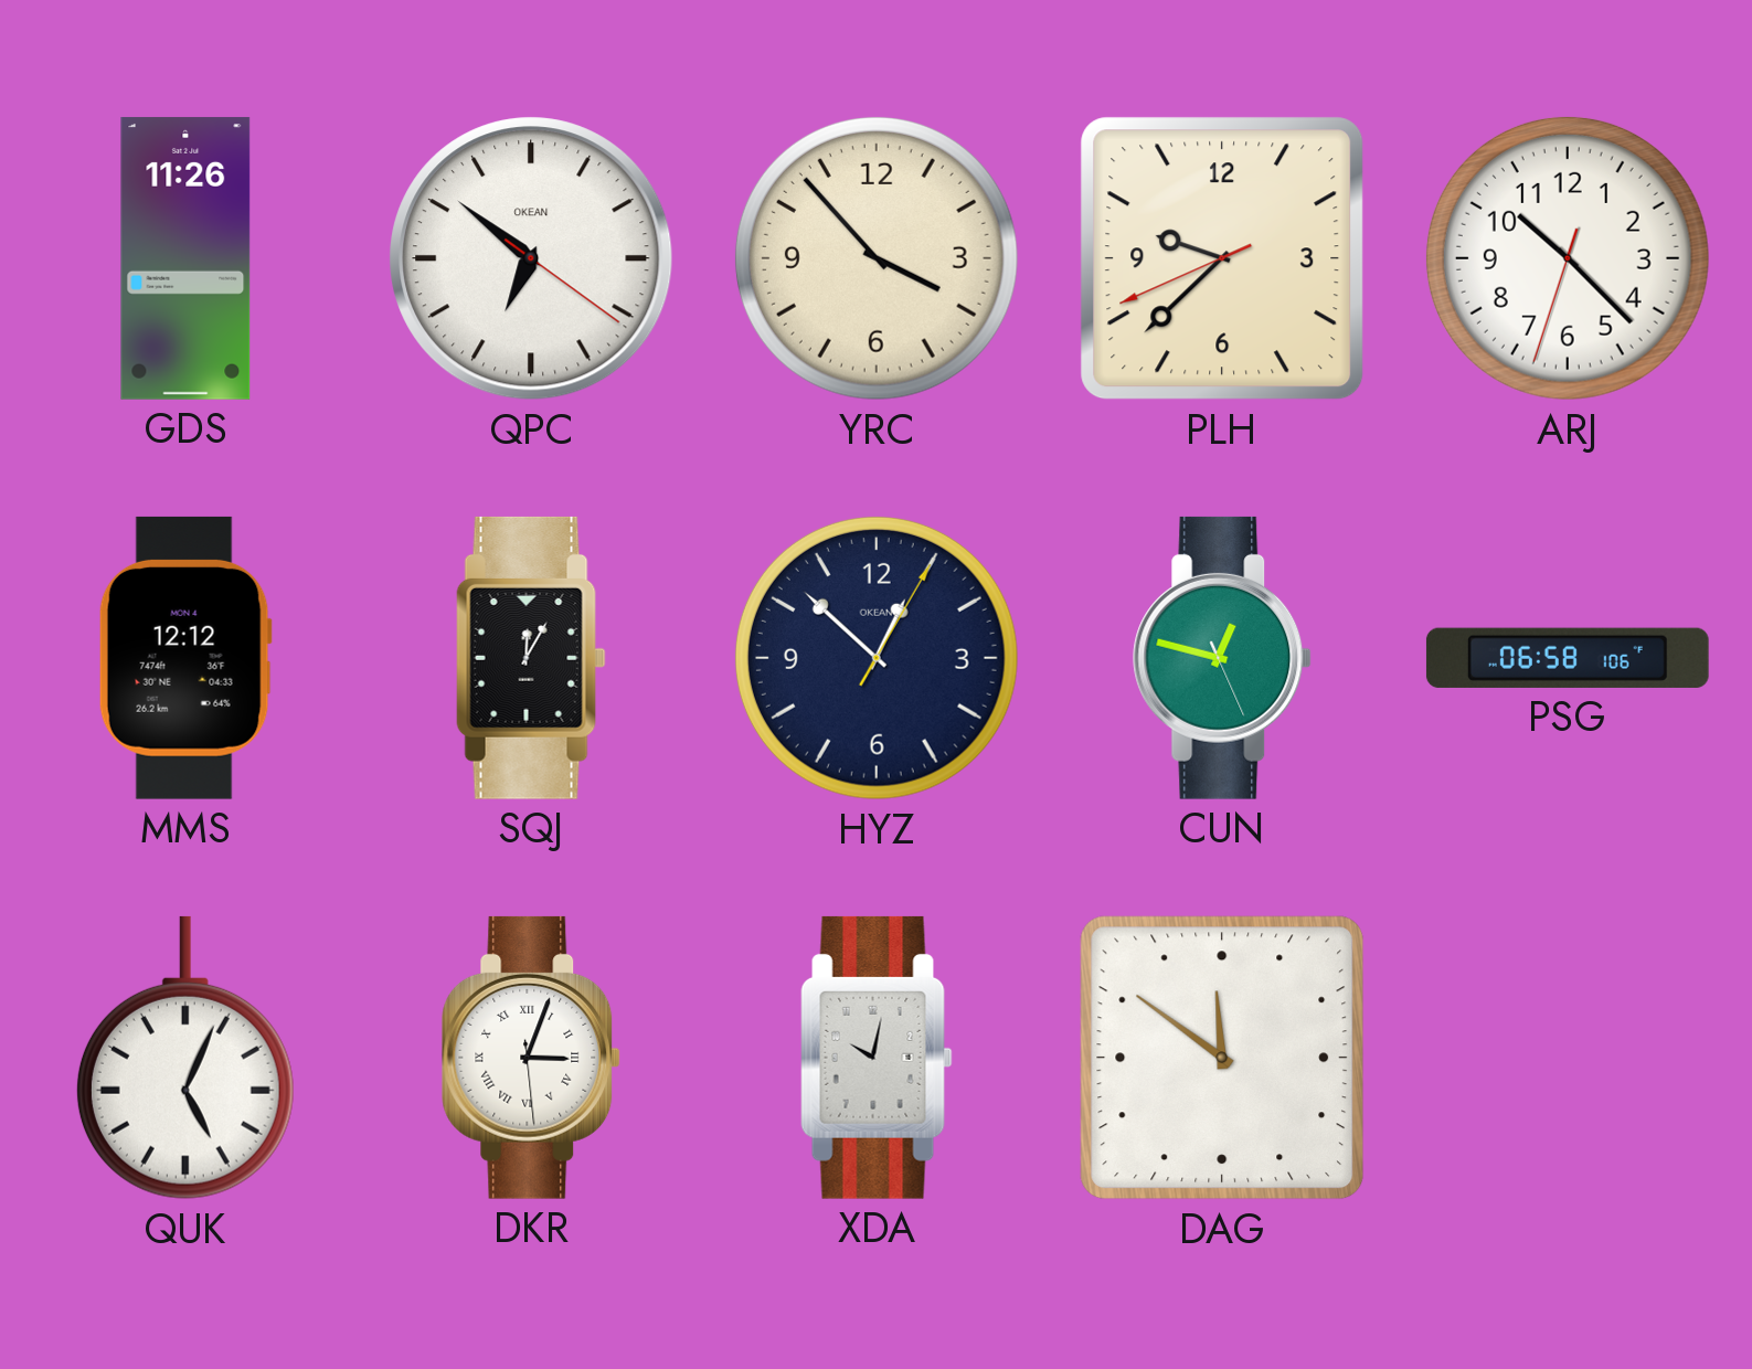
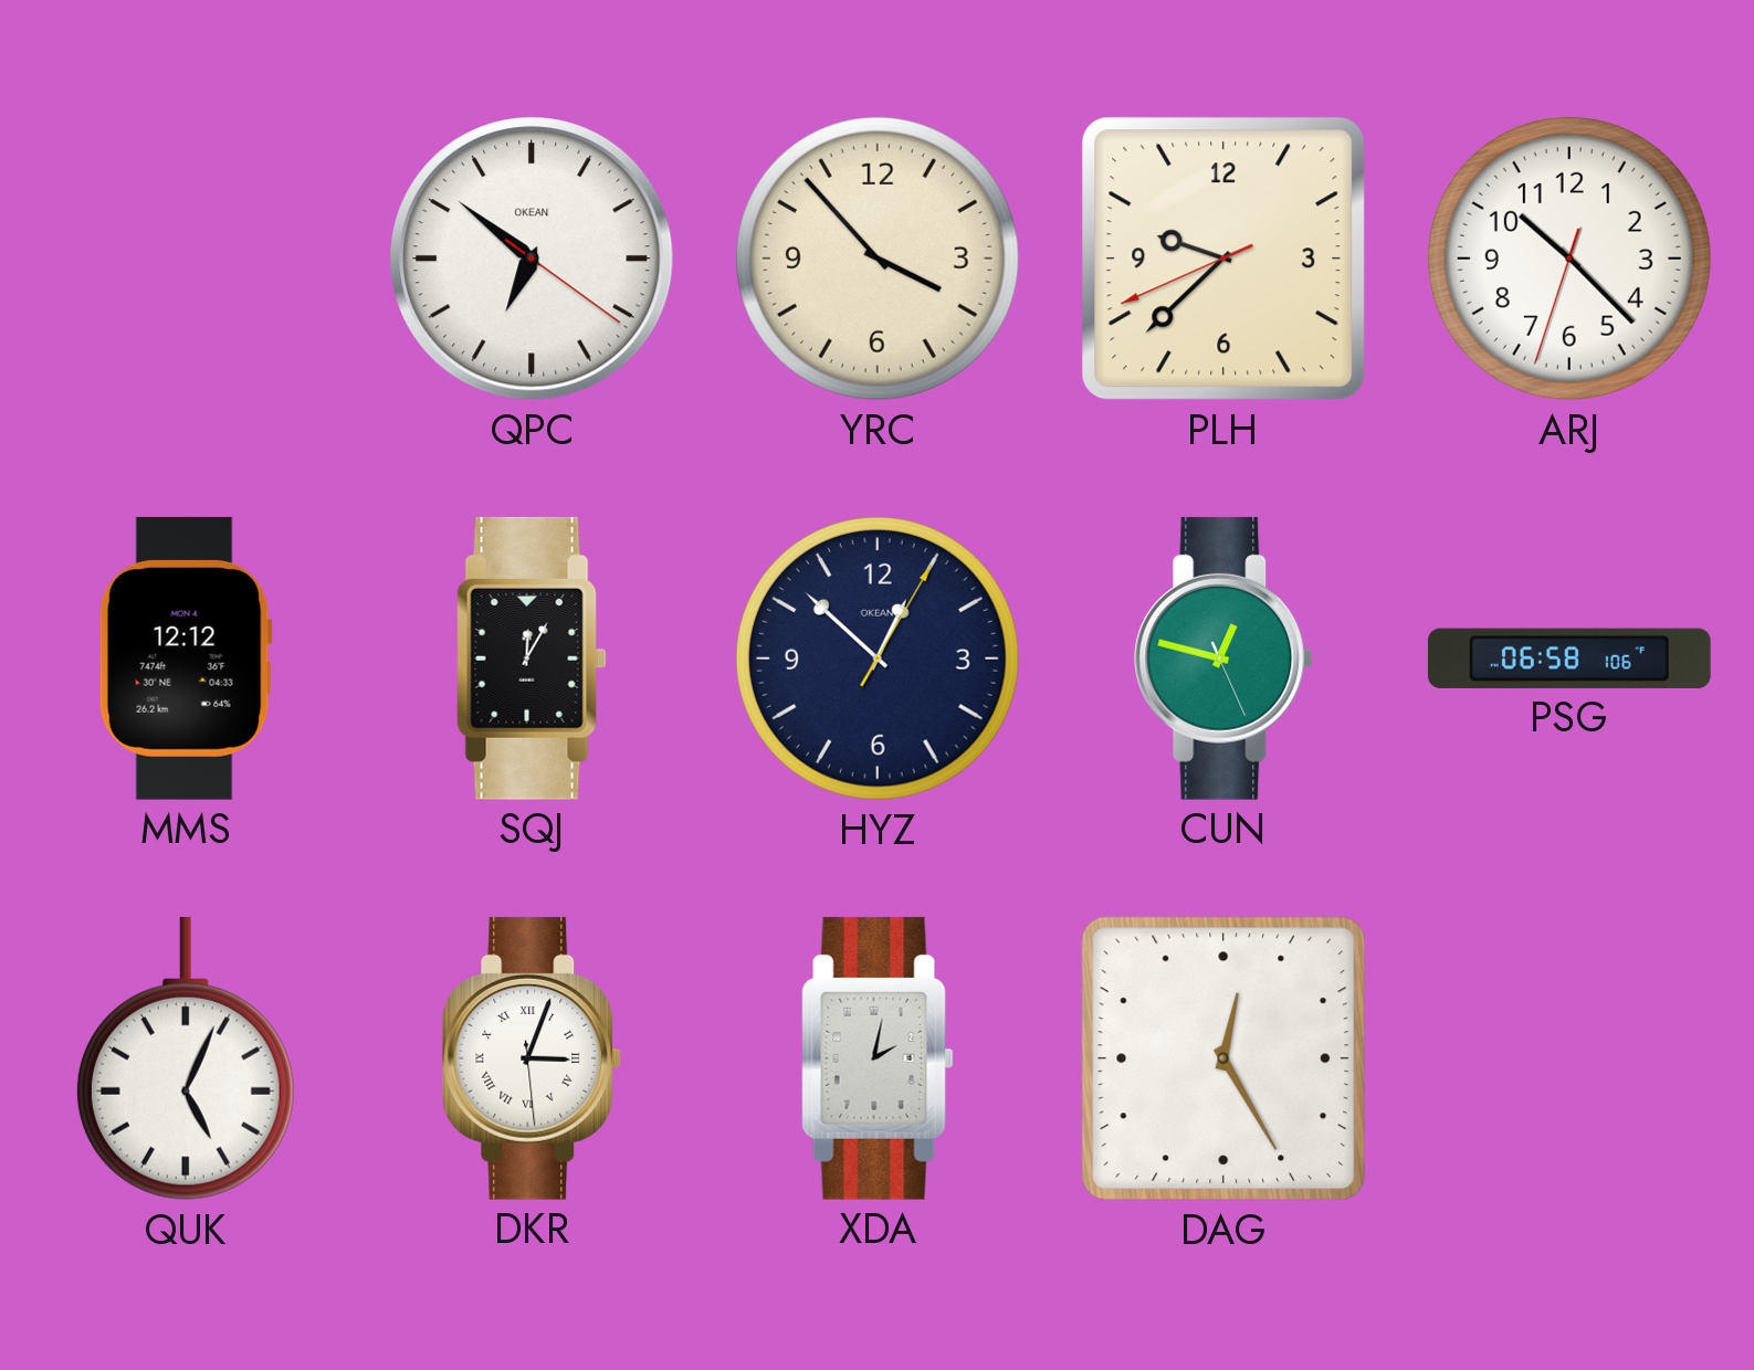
GDS: 11:26 -> none
XDA: 10:02 -> 2:02
DAG: 11:51 -> 12:25
